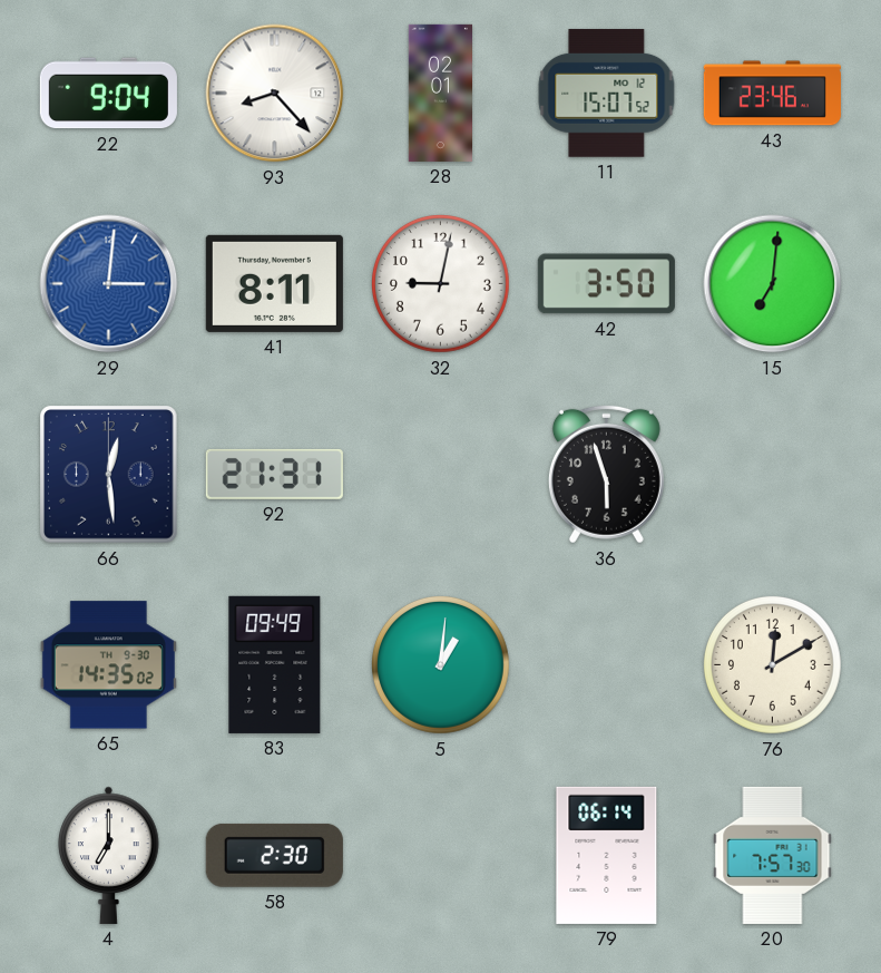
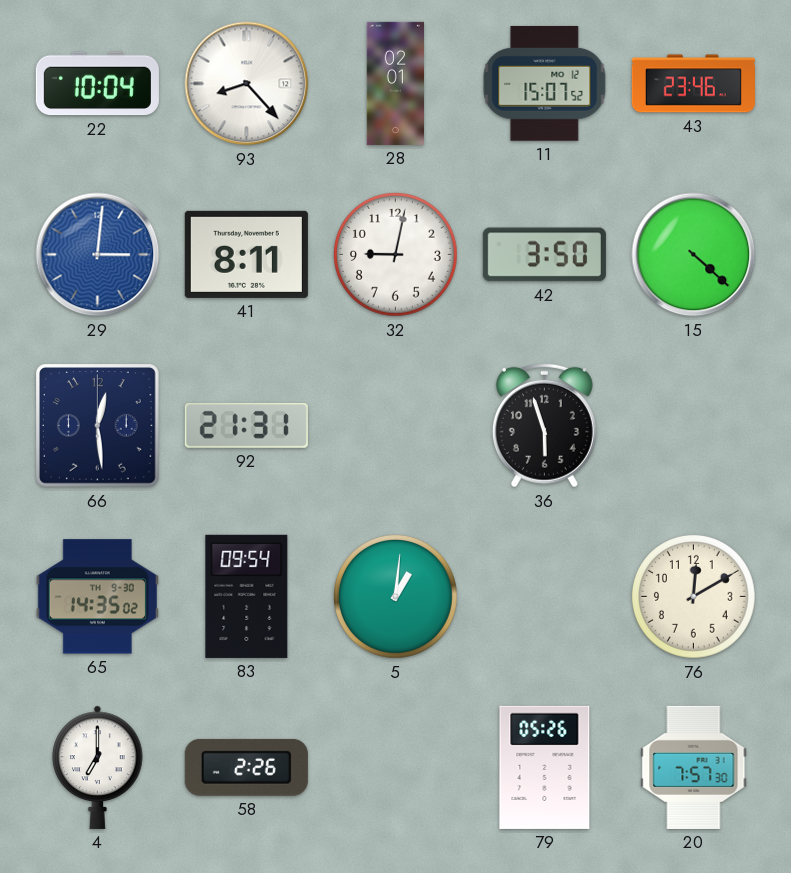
22: 9:04 -> 10:04
15: 7:01 -> 4:22
83: 09:49 -> 09:54
58: 2:30 -> 2:26
79: 06:14 -> 05:26
